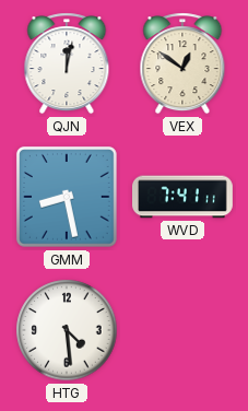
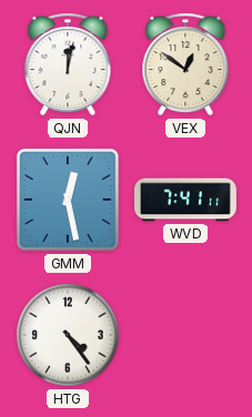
GMM: 8:28 -> 12:28
HTG: 4:29 -> 4:24
